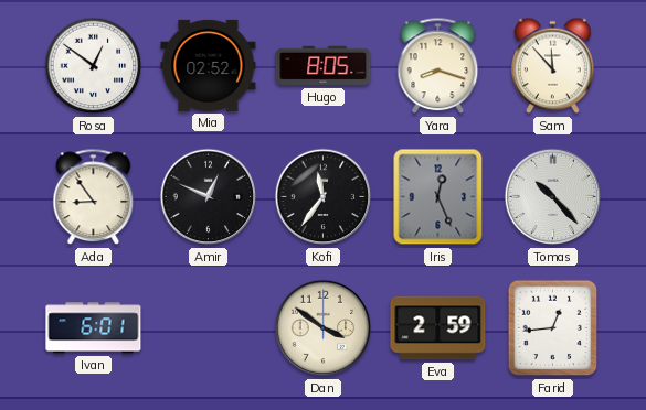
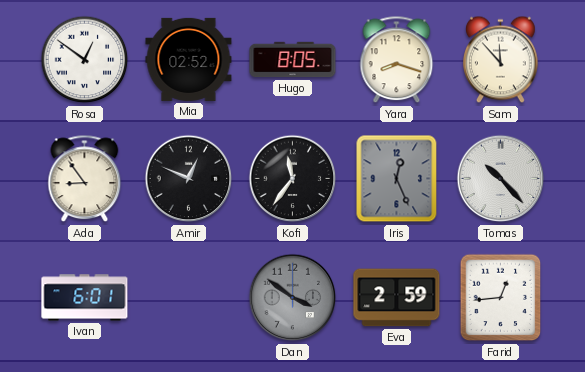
Dan dial: cream -> grey
